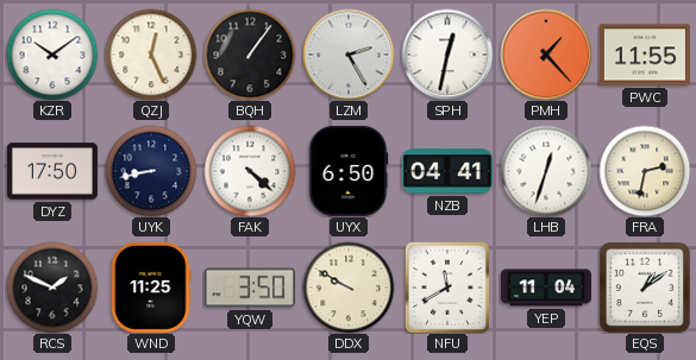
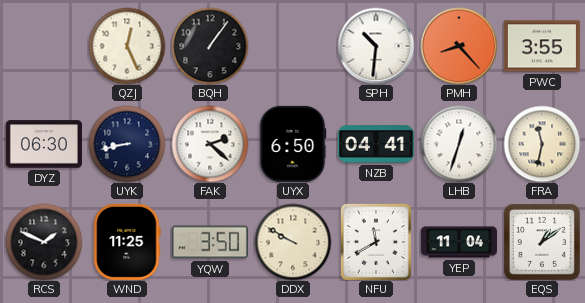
KZR: 10:09 -> none
LZM: 2:25 -> none
SPH: 12:32 -> 10:31
PMH: 1:23 -> 8:23
PWC: 11:55 -> 3:55
DYZ: 17:50 -> 06:30
FAK: 4:22 -> 2:22
FRA: 2:32 -> 11:32
